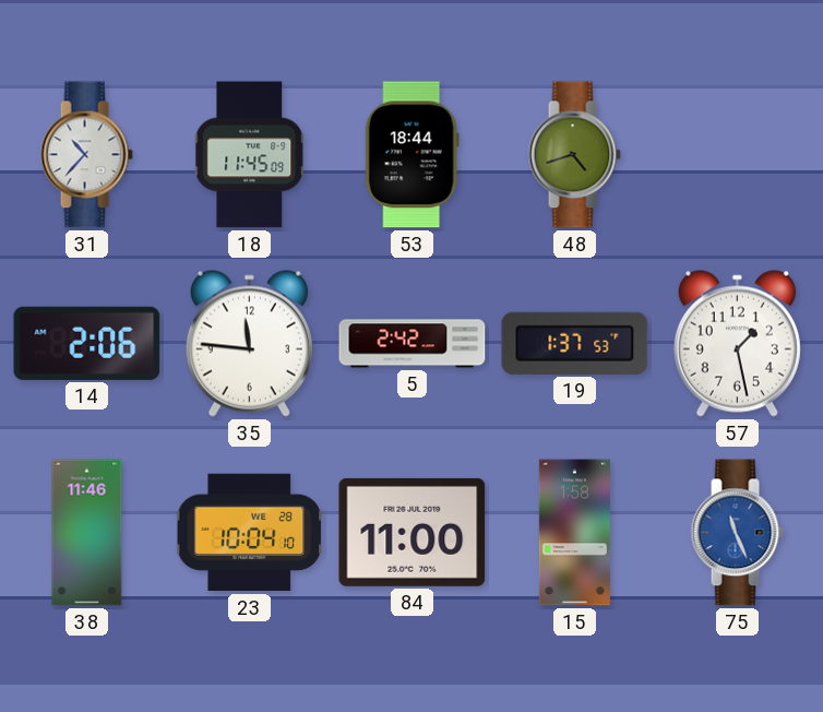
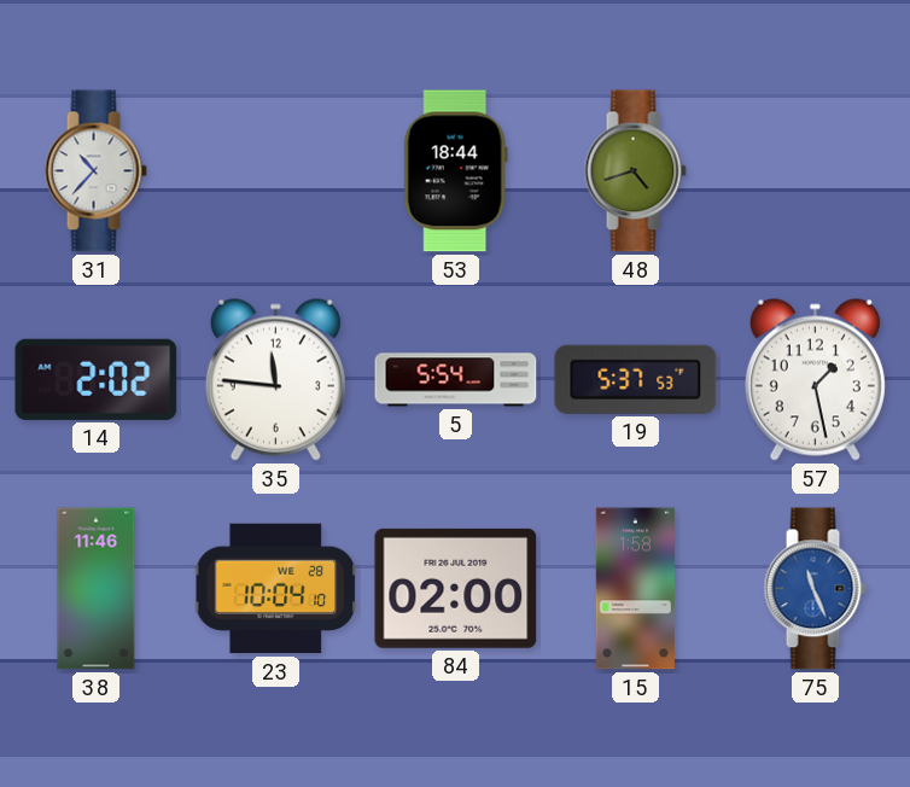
18: 11:45 -> none
14: 2:06 -> 2:02
5: 2:42 -> 5:54
19: 1:37 -> 5:37
84: 11:00 -> 02:00
